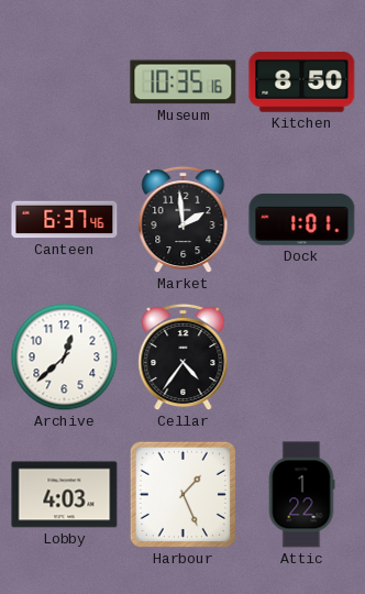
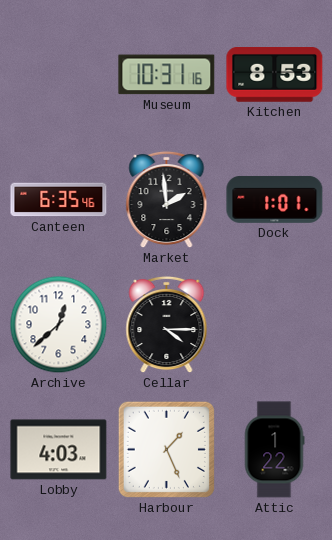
Museum: 10:35 -> 10:31
Kitchen: 8:50 -> 8:53
Canteen: 6:37 -> 6:35
Cellar: 4:36 -> 4:15
